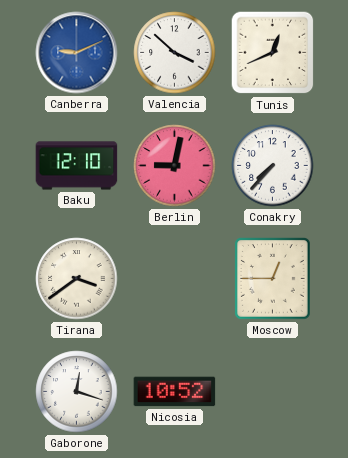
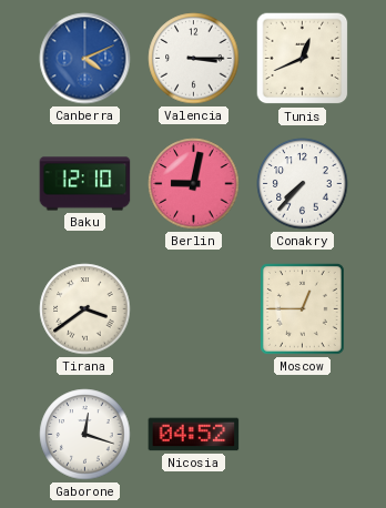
Canberra: 9:11 -> 4:11
Valencia: 3:52 -> 3:15
Nicosia: 10:52 -> 04:52
